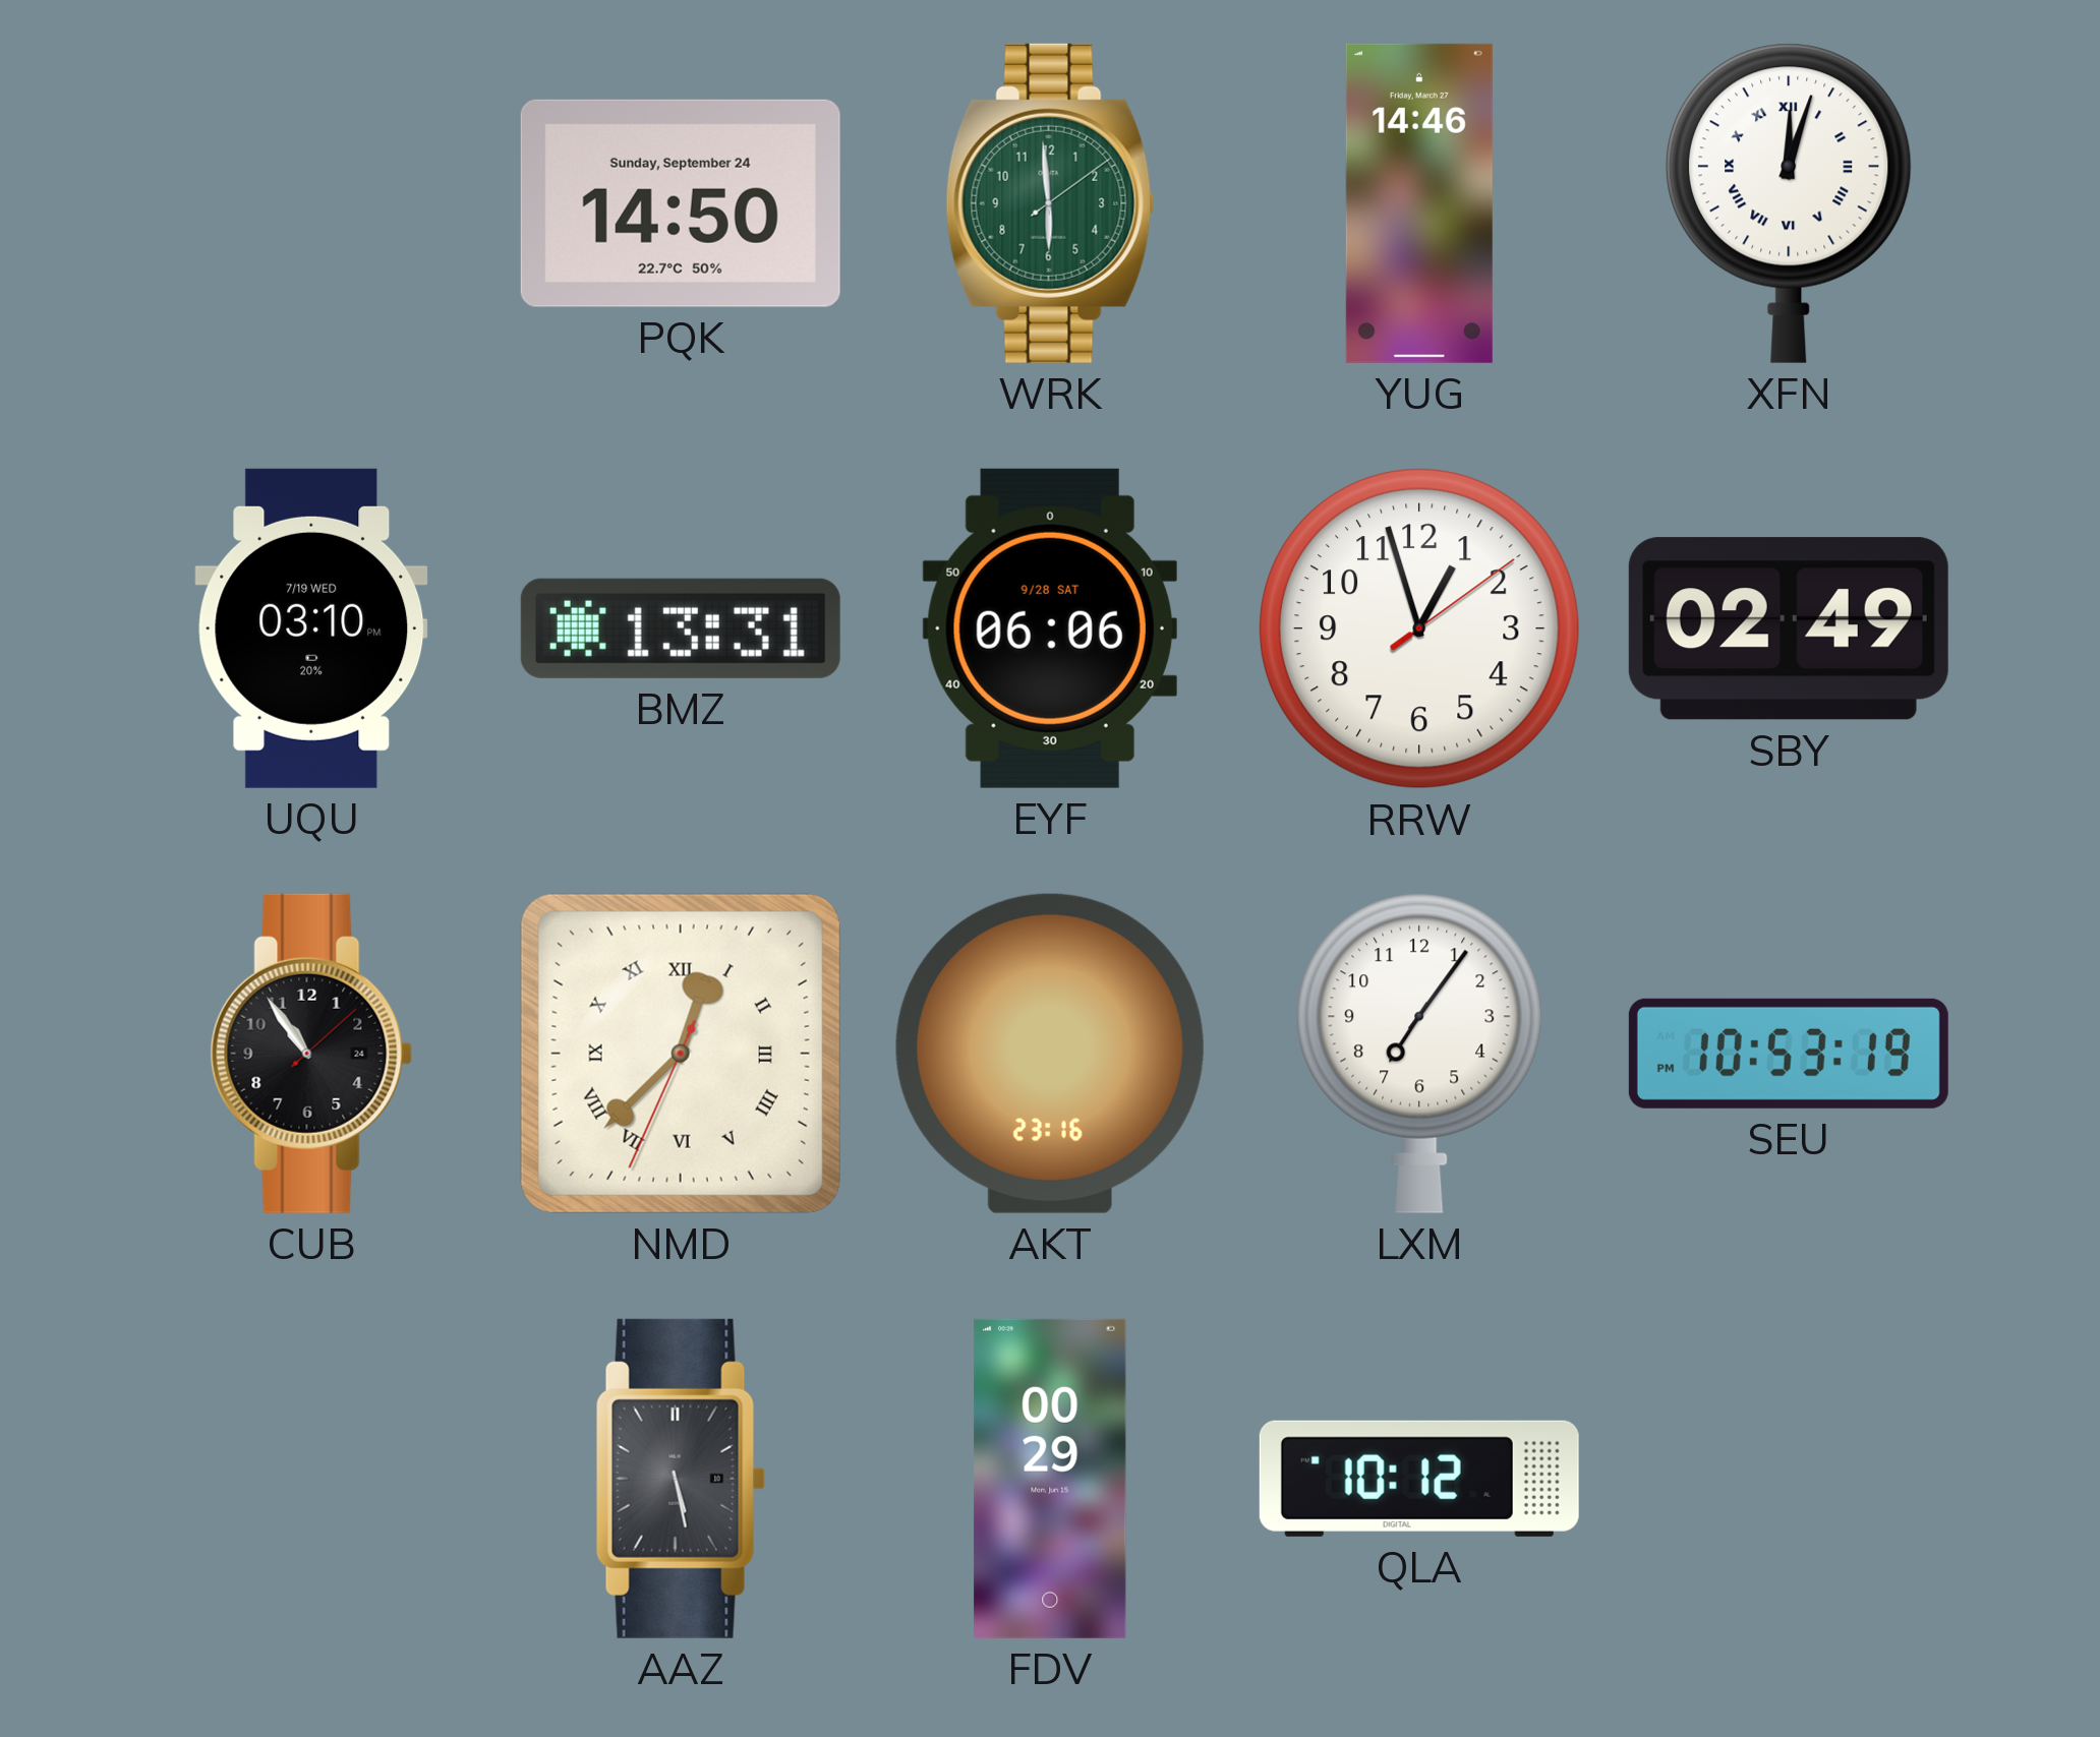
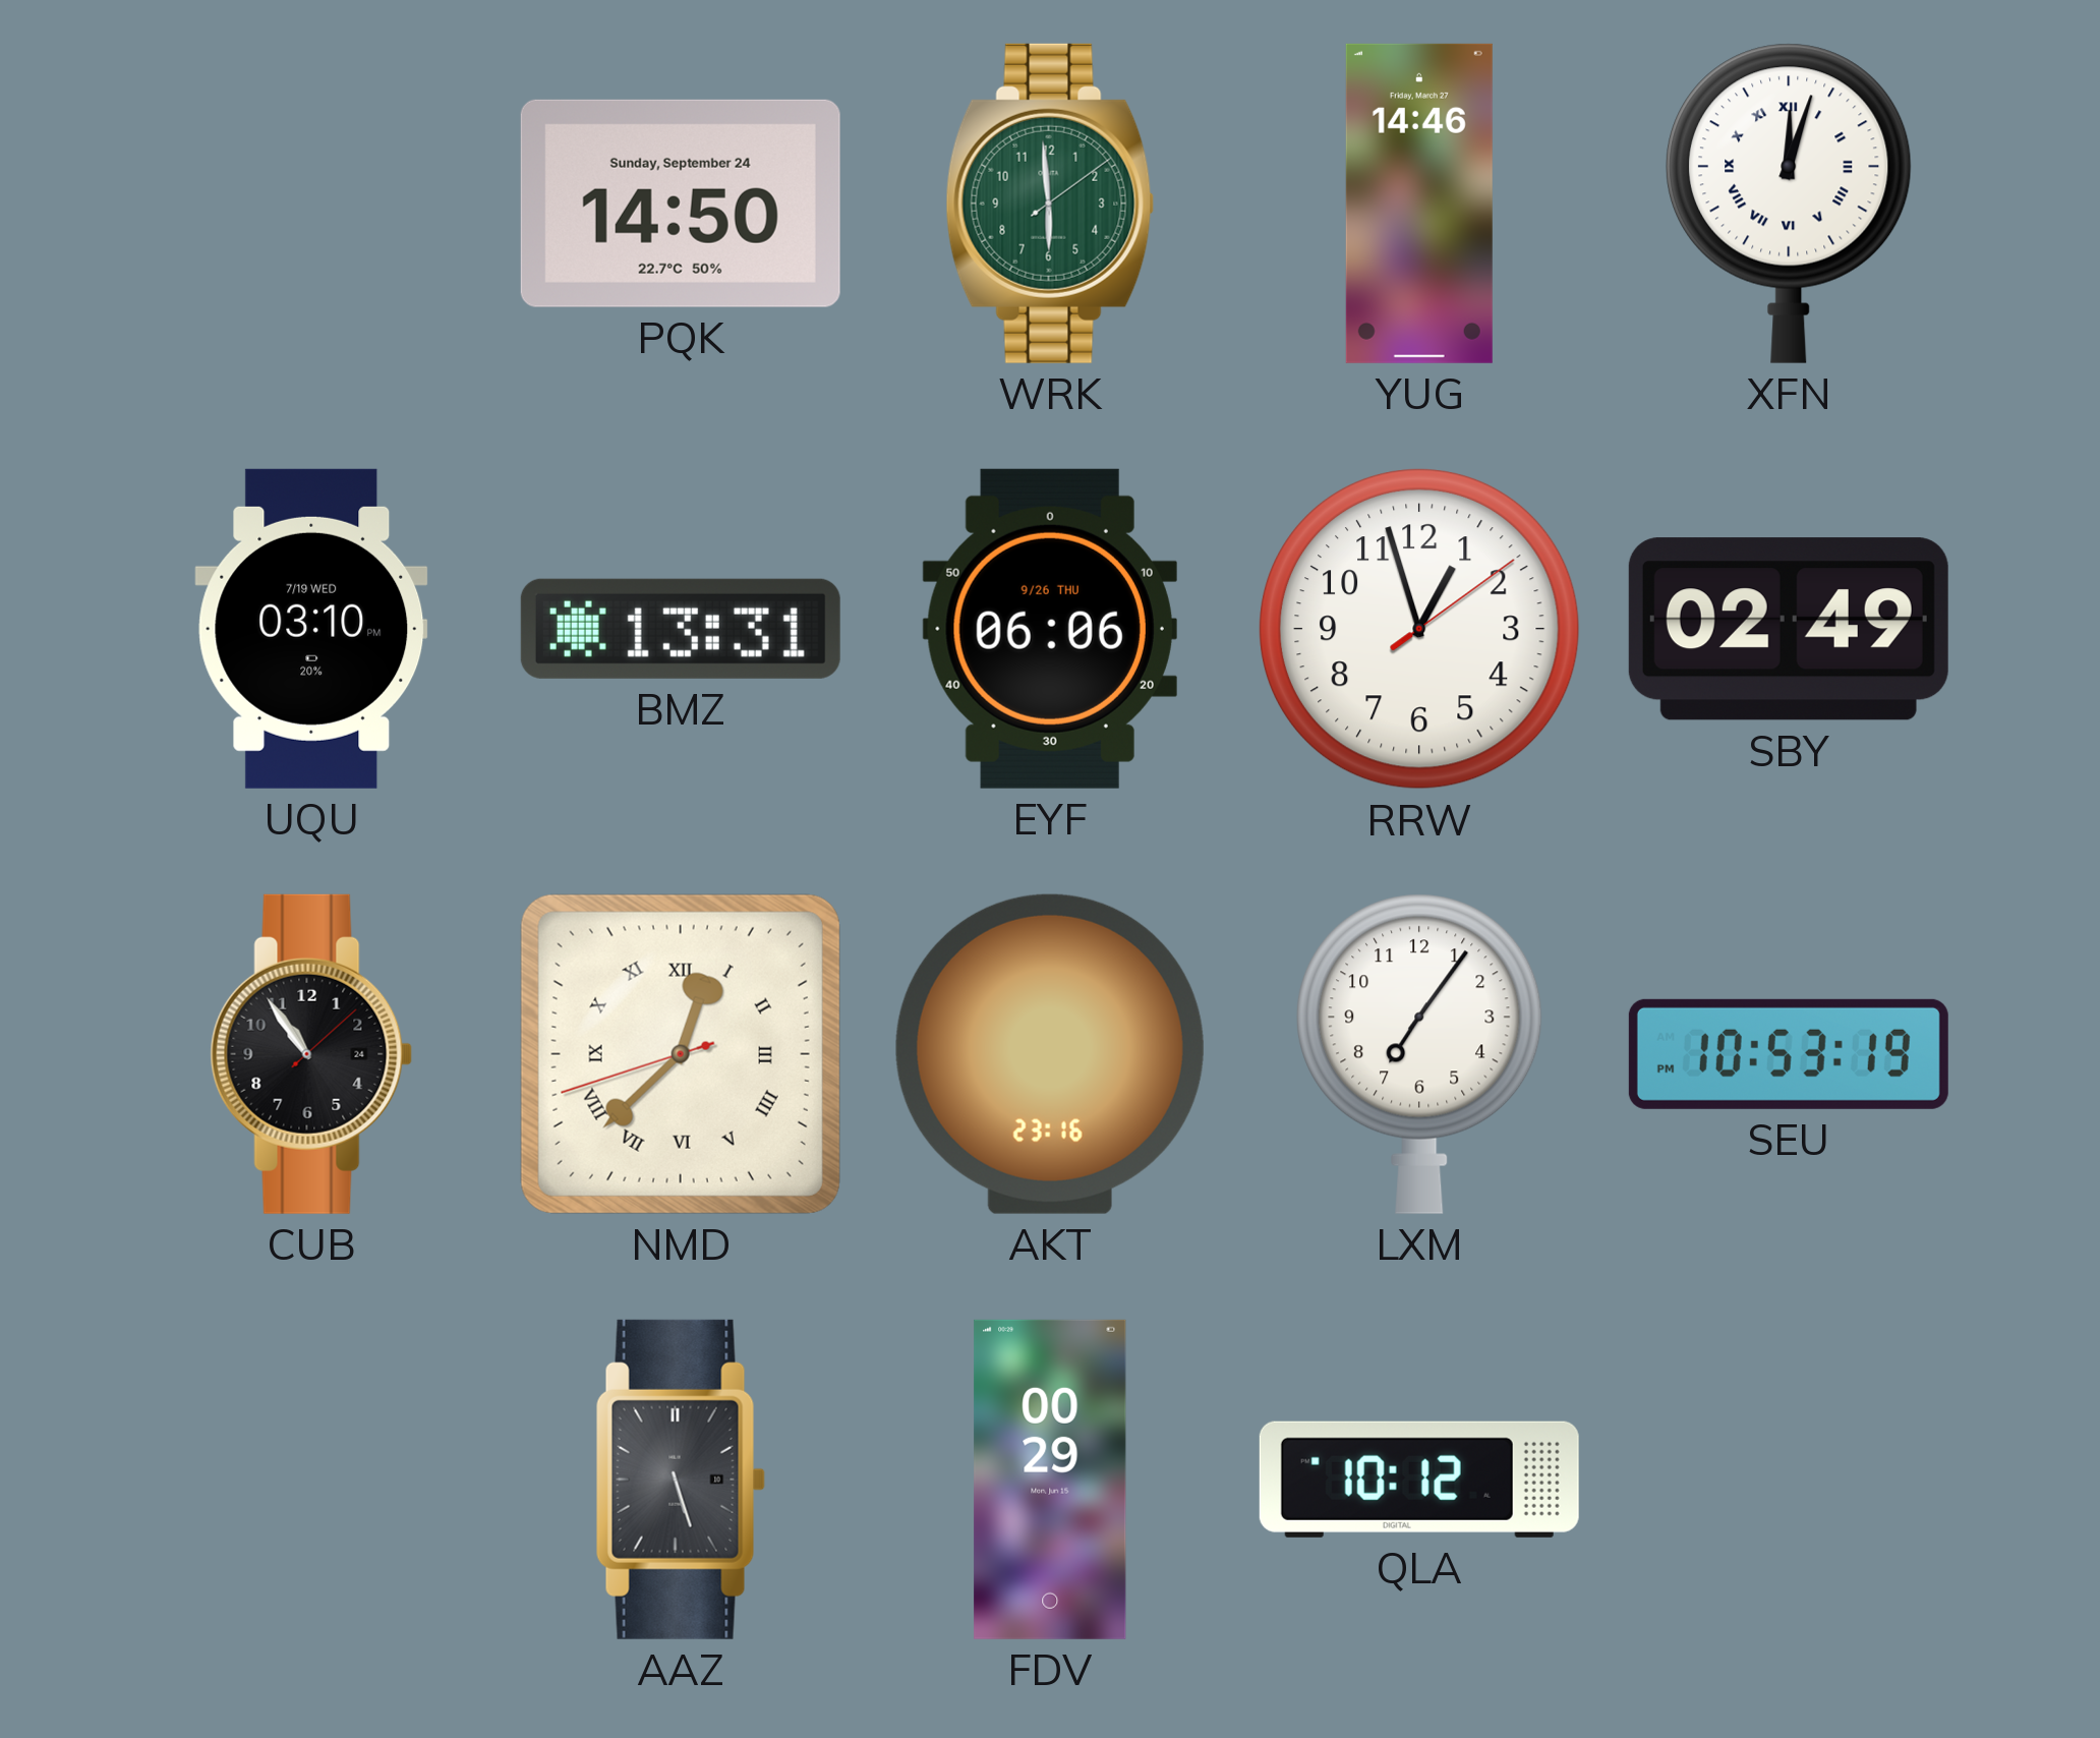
EYF date: 9/28 SAT -> 9/26 THU
NMD: 12:37:34 -> 12:37:42
AAZ: 5:28 -> 5:27
